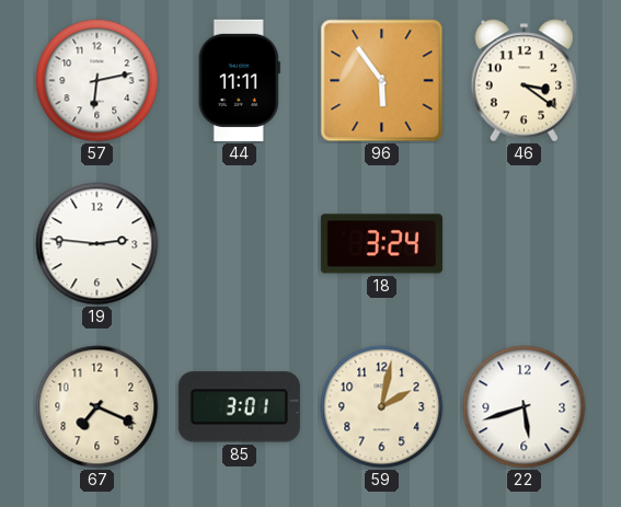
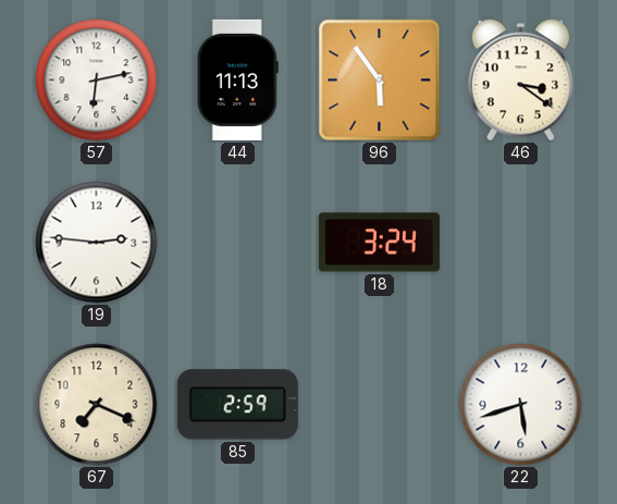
44: 11:11 -> 11:13
85: 3:01 -> 2:59
59: 2:02 -> none
